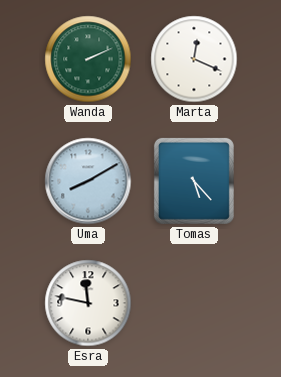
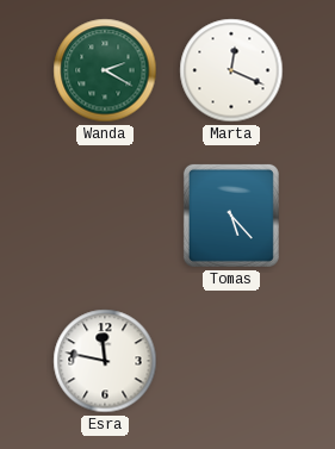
Wanda: 2:11 -> 2:20
Uma: 8:10 -> none
